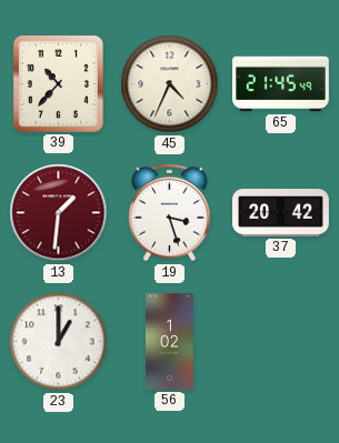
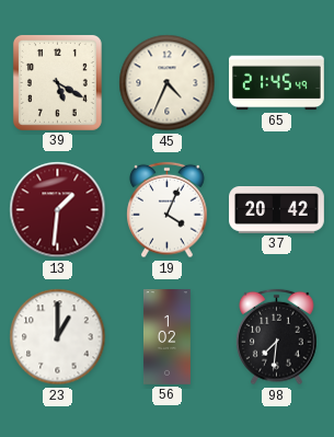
39: 10:37 -> 5:20
19: 3:27 -> 4:04
98: none -> 7:31
